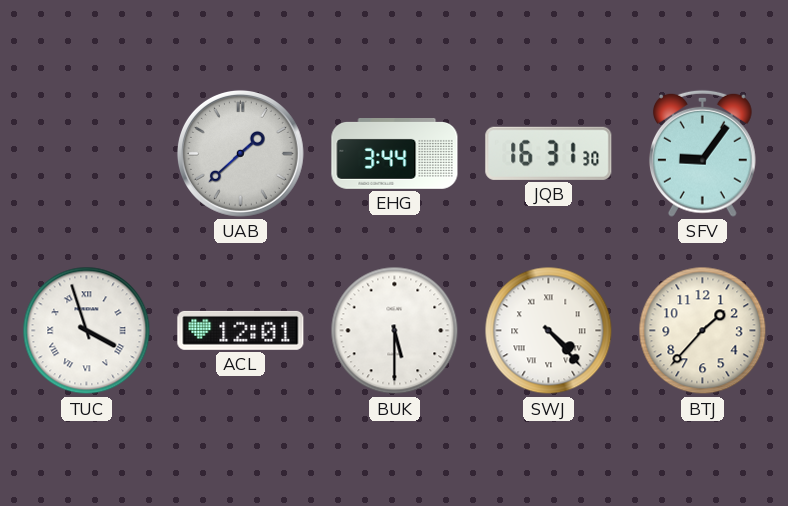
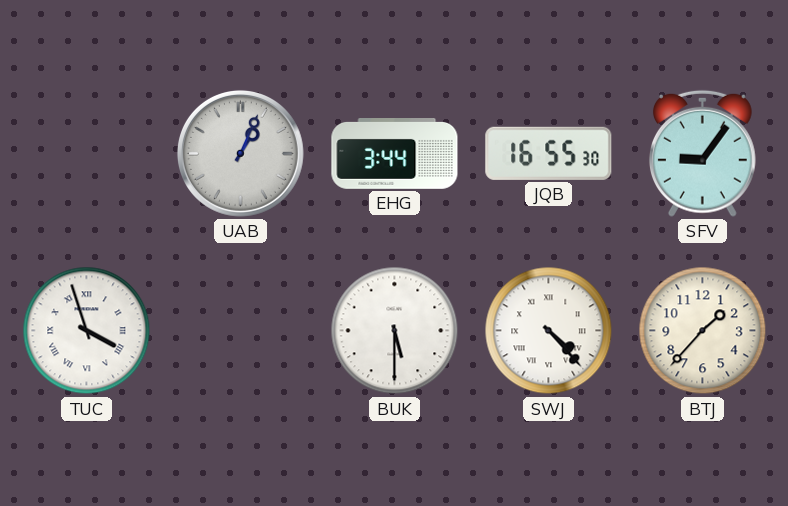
UAB: 1:38 -> 1:04
JQB: 16:31 -> 16:55
ACL: 12:01 -> none
